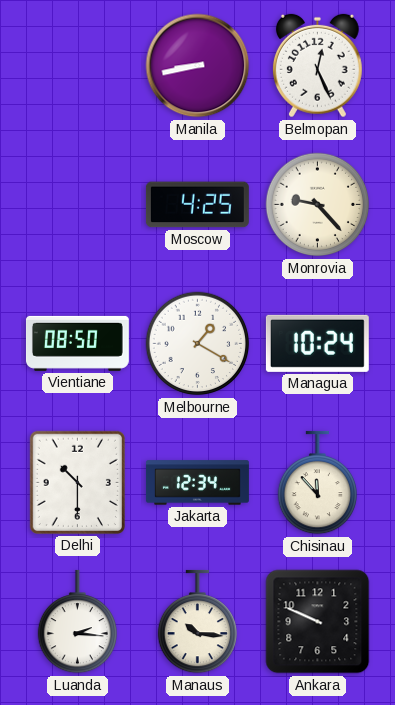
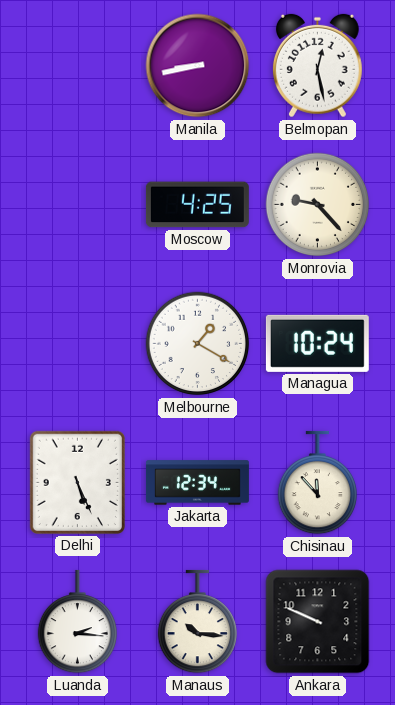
Belmopan: 12:26 -> 12:28
Vientiane: 08:50 -> none
Delhi: 10:30 -> 5:26
